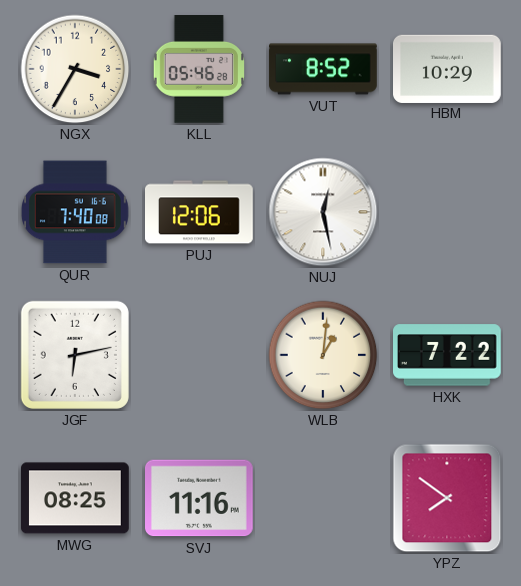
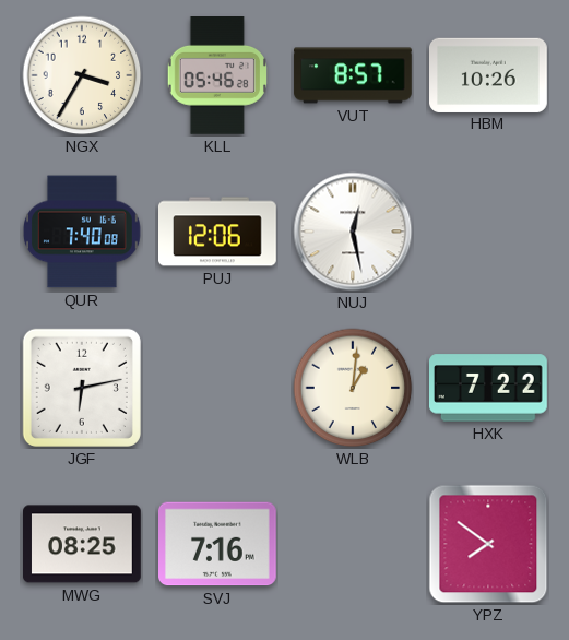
VUT: 8:52 -> 8:57
HBM: 10:29 -> 10:26
SVJ: 11:16 -> 7:16
